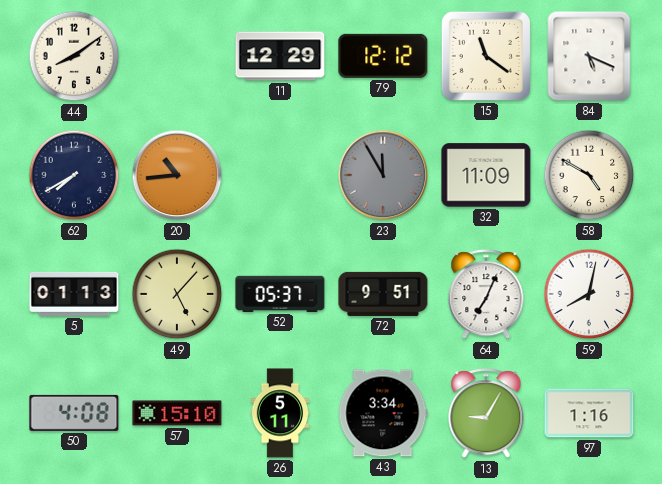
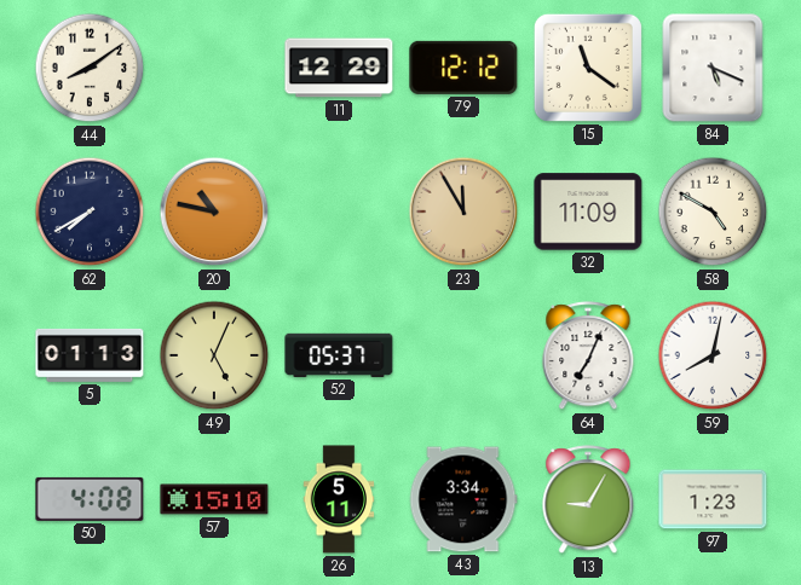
20: 10:44 -> 10:47
23 dial: grey -> champagne
49: 5:07 -> 5:04
72: 9:51 -> none
97: 1:16 -> 1:23
